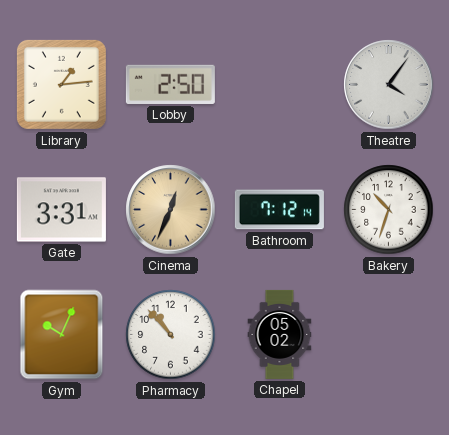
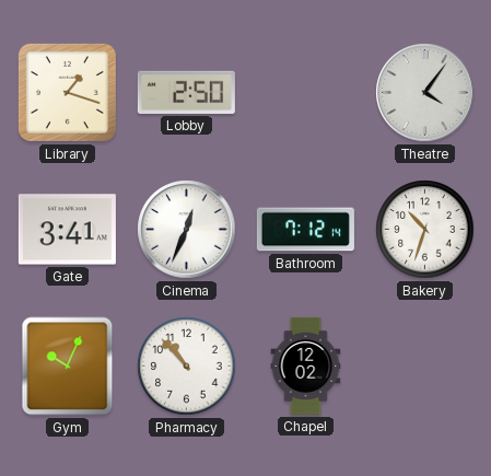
Library: 1:14 -> 1:18
Gate: 3:31 -> 3:41
Cinema dial: champagne -> white
Chapel: 05:02 -> 12:02
